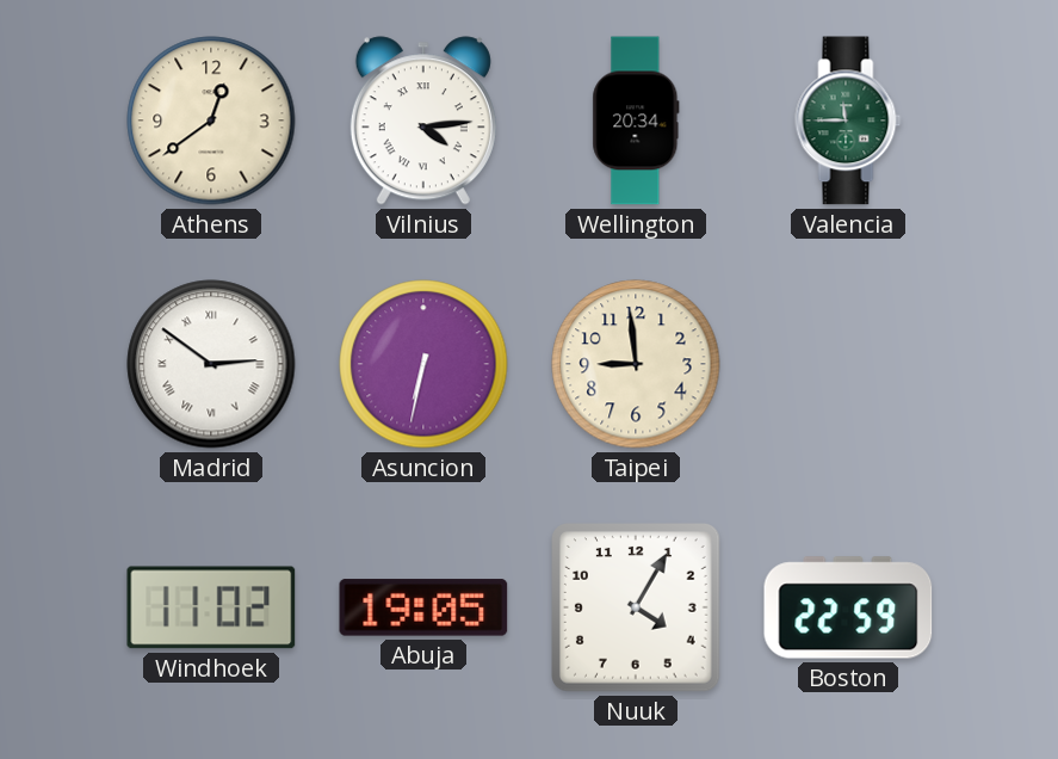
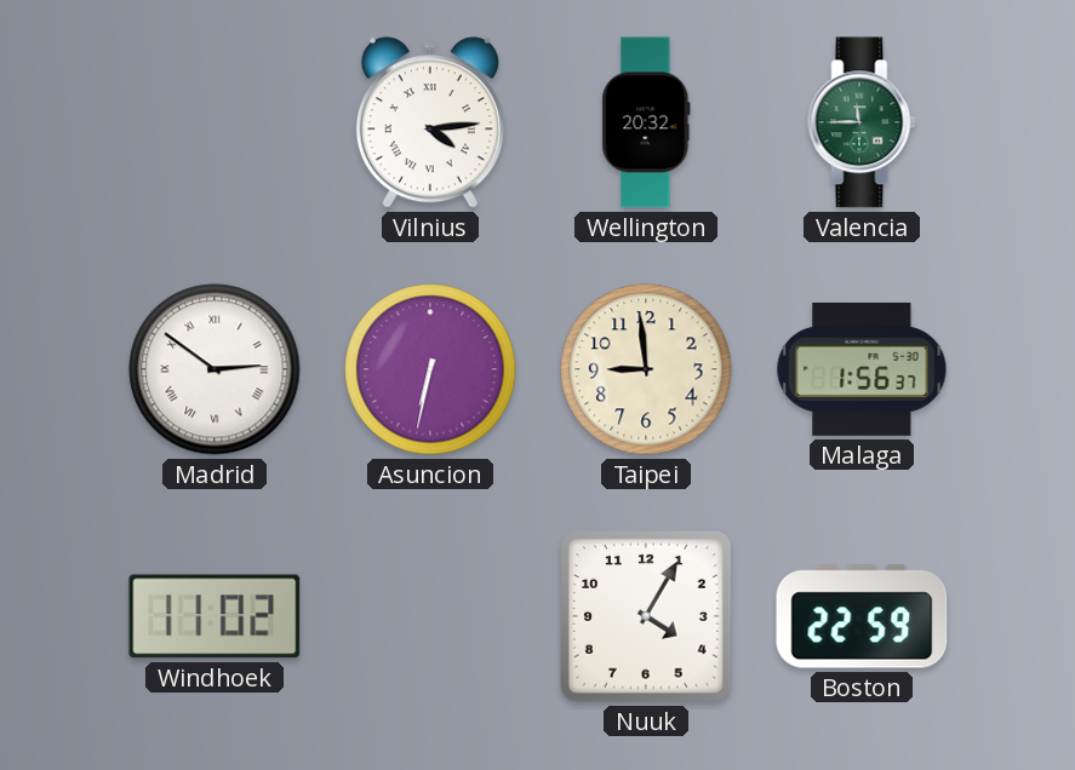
Athens: 12:39 -> none
Wellington: 20:34 -> 20:32
Malaga: none -> 1:56
Abuja: 19:05 -> none
